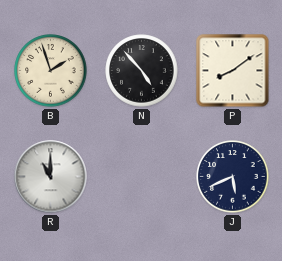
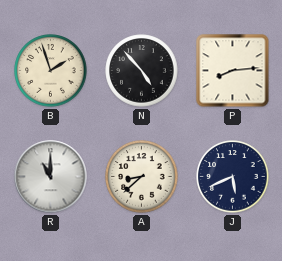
P: 8:09 -> 8:14
A: none -> 8:38
